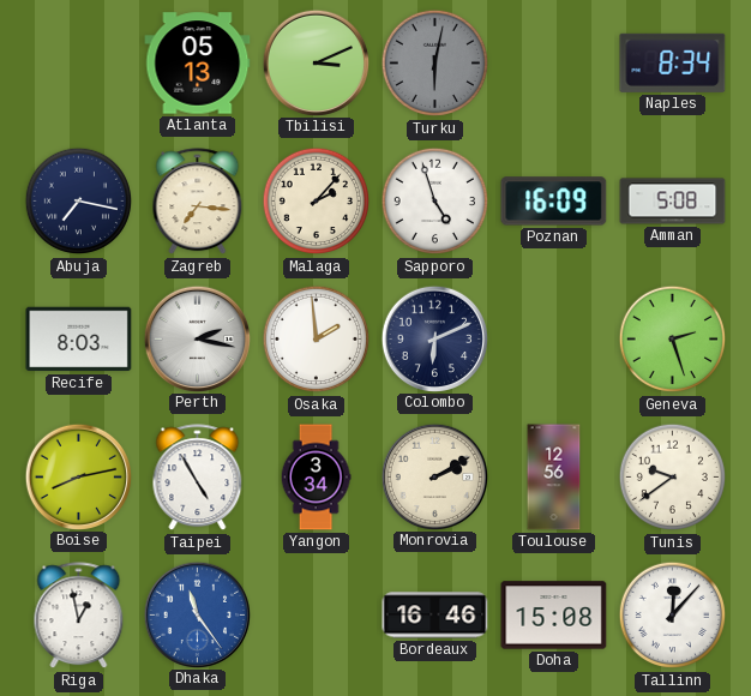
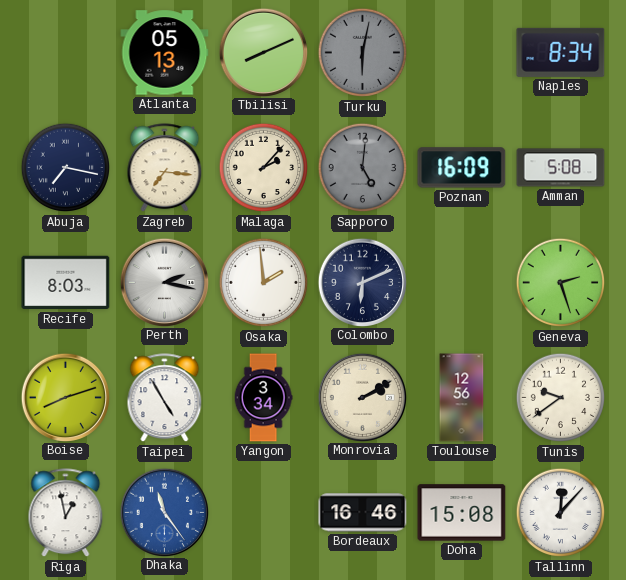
Tbilisi: 3:11 -> 8:11
Sapporo: 4:57 -> 5:01
Sapporo dial: white -> grey
Boise: 8:13 -> 8:12
